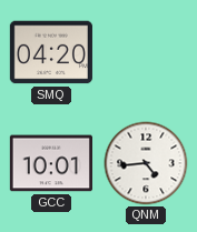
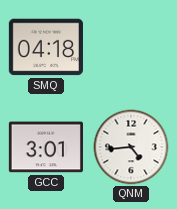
SMQ: 04:20 -> 04:18
GCC: 10:01 -> 3:01
